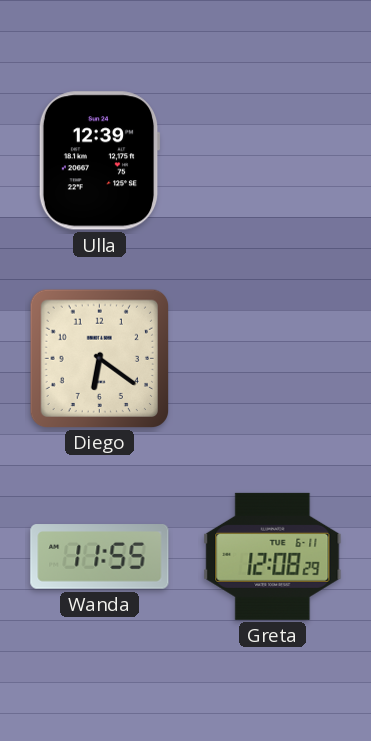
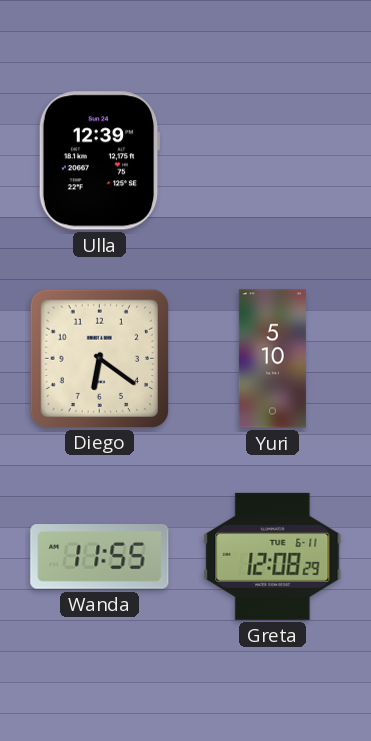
Yuri: none -> 5:10
